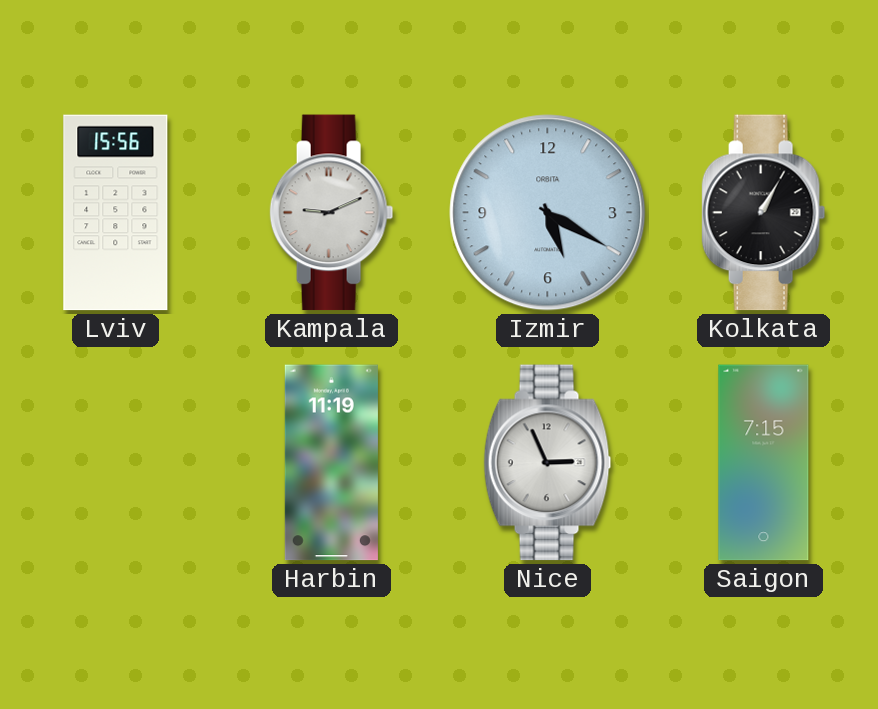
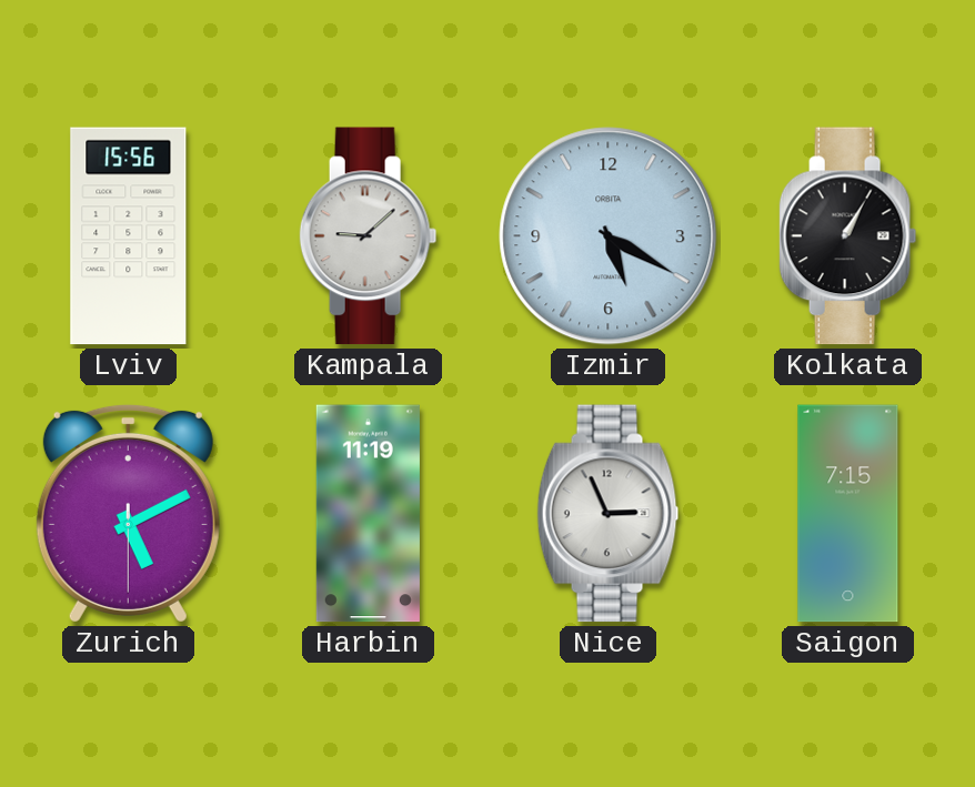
Kampala: 9:11 -> 9:08
Zurich: none -> 5:10
